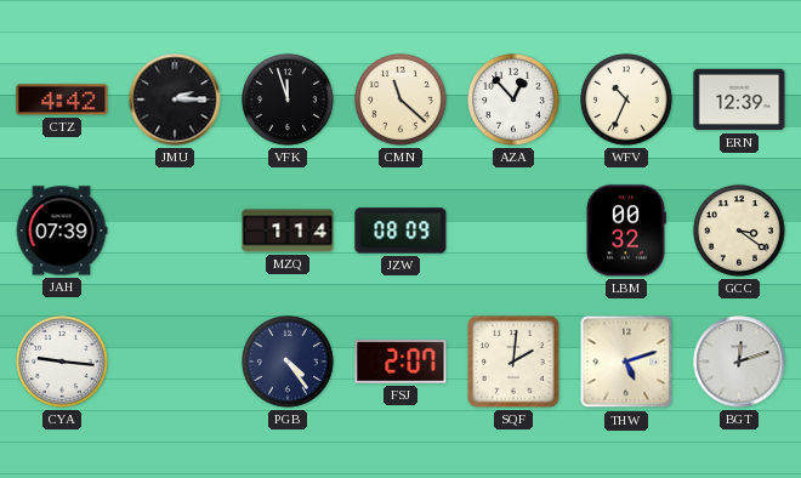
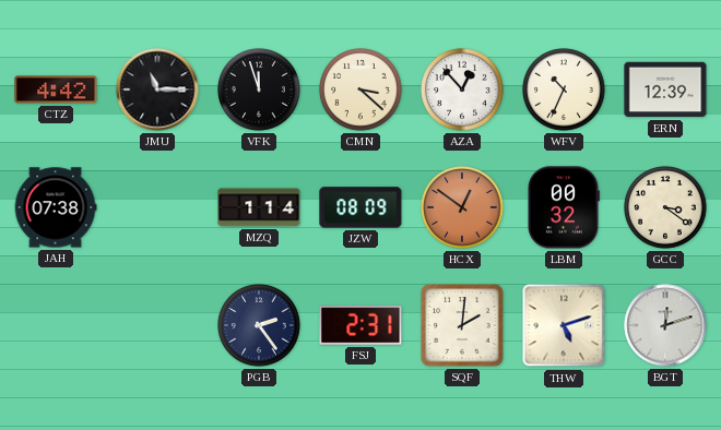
JMU: 2:15 -> 11:15
CMN: 11:22 -> 3:22
JAH: 07:39 -> 07:38
HCX: none -> 12:51
CYA: 9:16 -> none
PGB: 4:24 -> 2:24
FSJ: 2:07 -> 2:31
